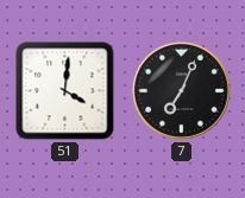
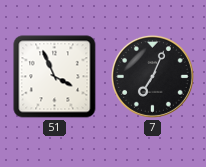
51: 4:01 -> 3:56
